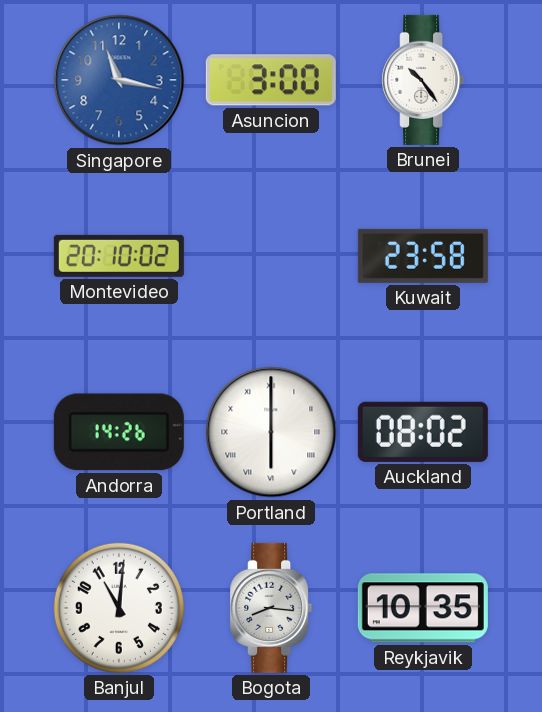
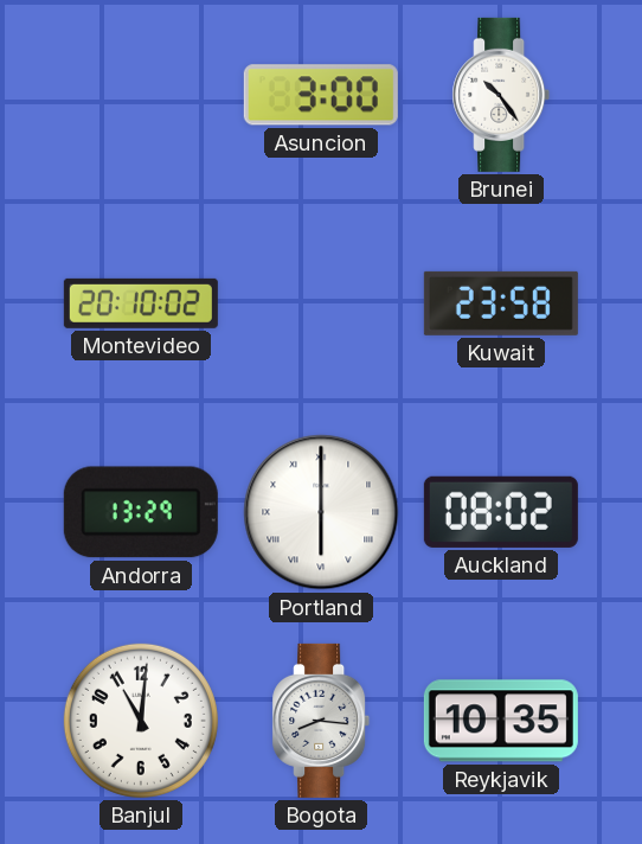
Singapore: 11:17 -> none
Andorra: 14:26 -> 13:29
